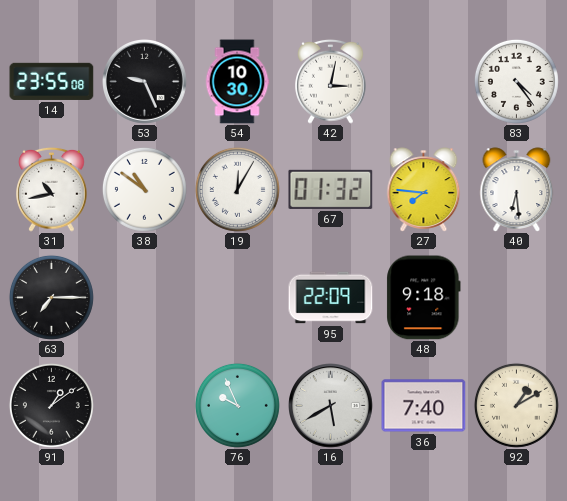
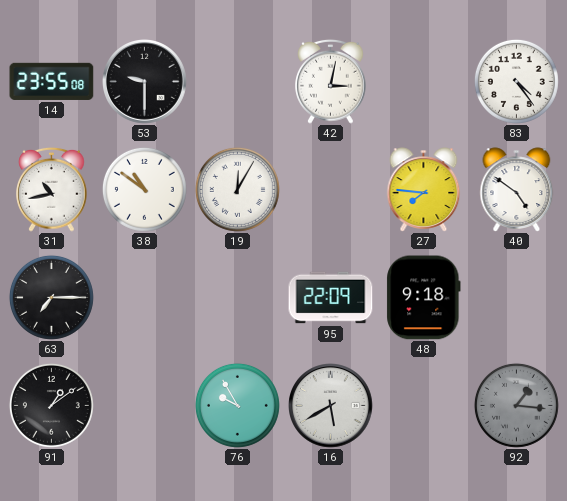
53: 9:26 -> 9:30
54: 10:30 -> none
67: 01:32 -> none
40: 6:29 -> 4:51
76: 9:56 -> 9:55
36: 7:40 -> none
92: 1:10 -> 1:16
92 dial: cream -> grey
